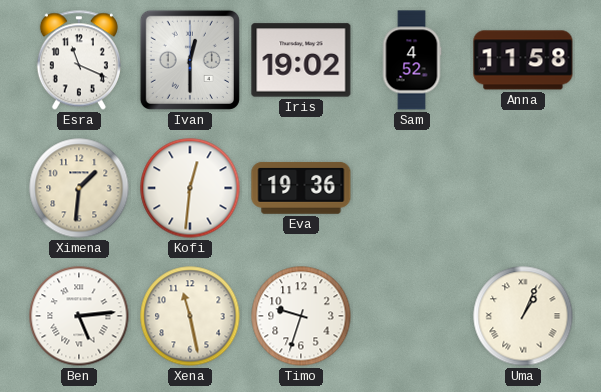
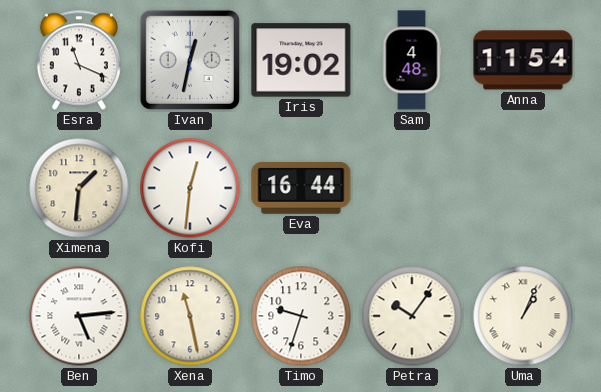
Ivan: 12:30 -> 12:32
Sam: 4:52 -> 4:48
Anna: 11:58 -> 11:54
Eva: 19:36 -> 16:44
Petra: none -> 10:06
